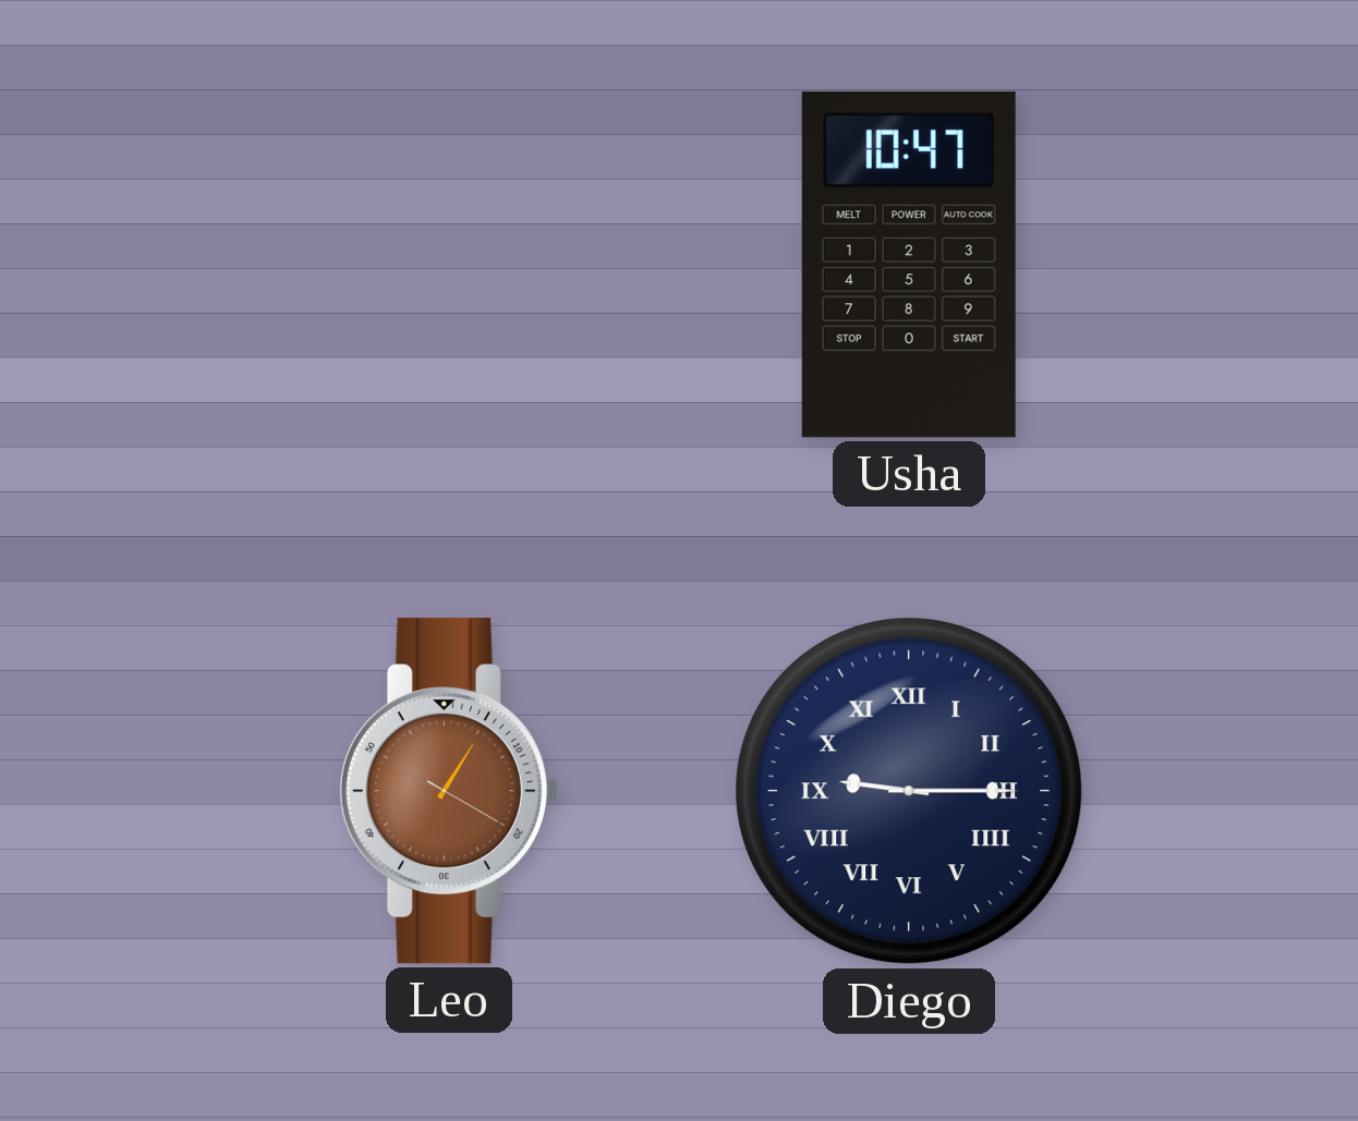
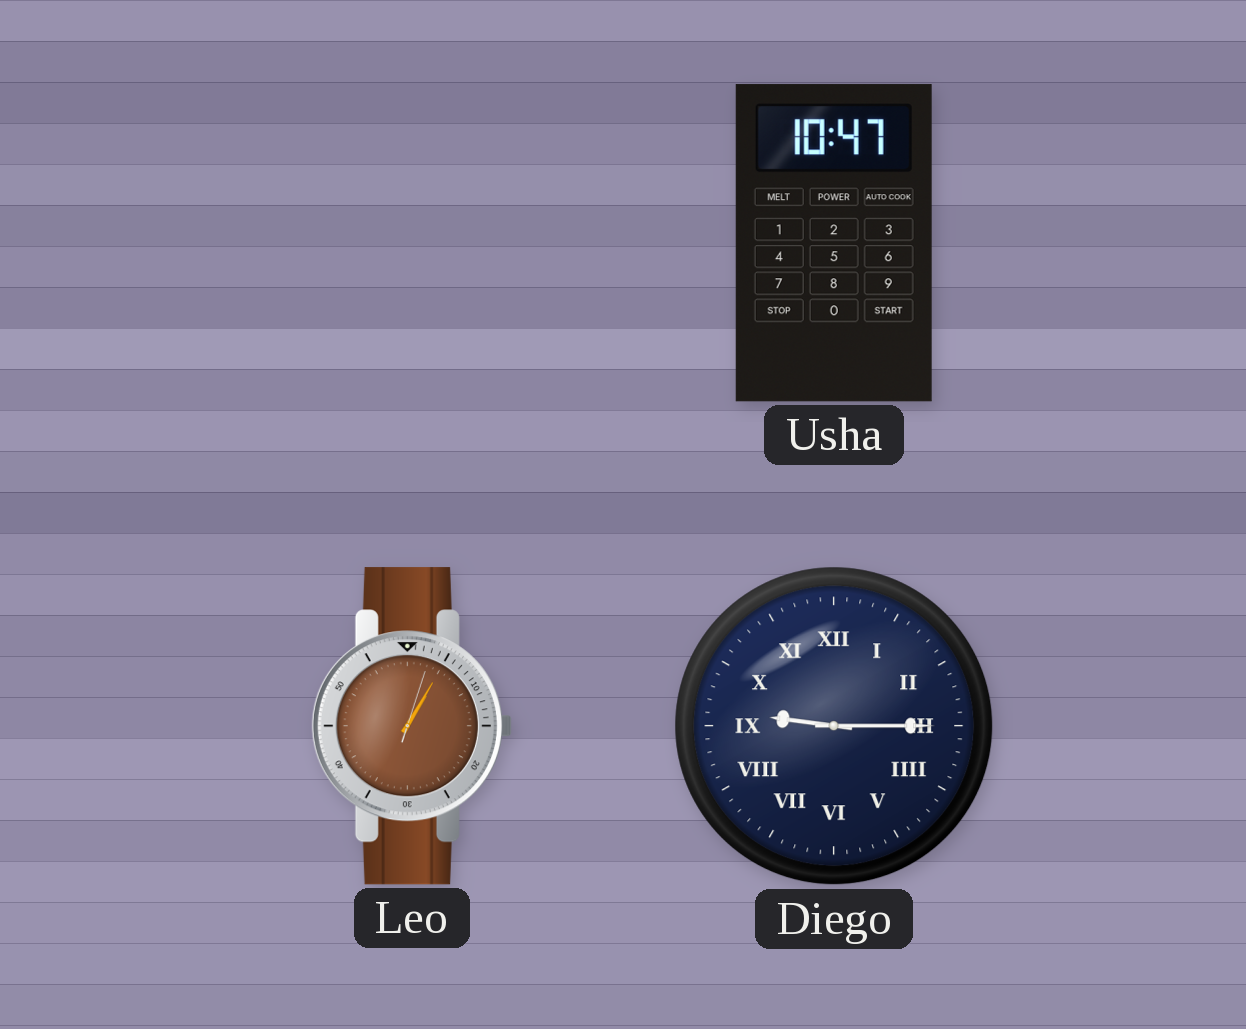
Leo: 1:05:20 -> 1:05:03
